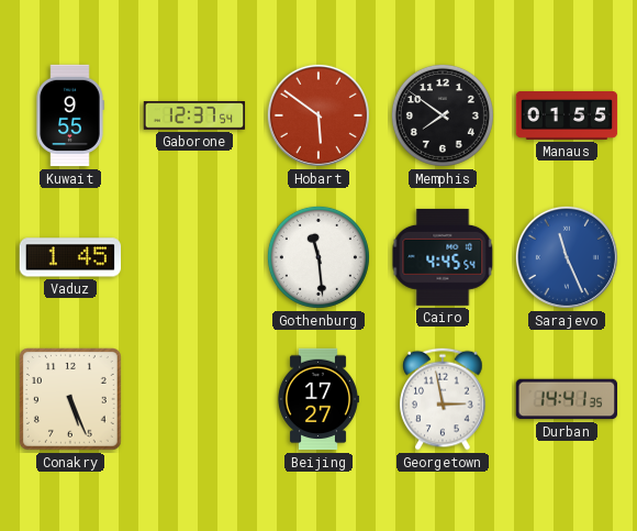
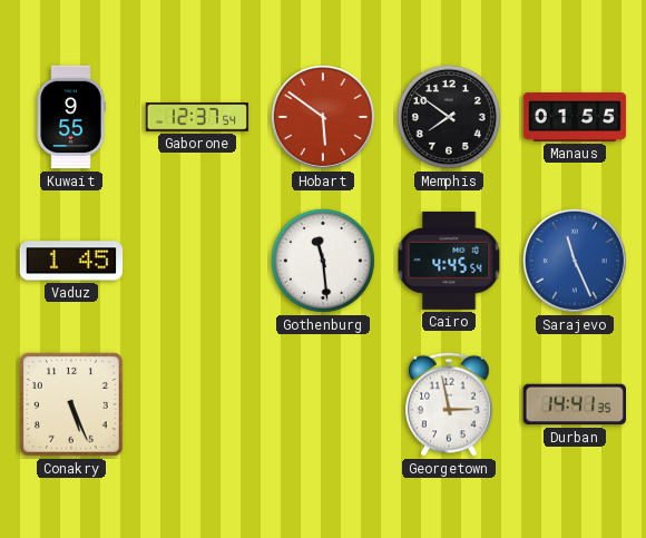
Beijing: 17:27 -> none
